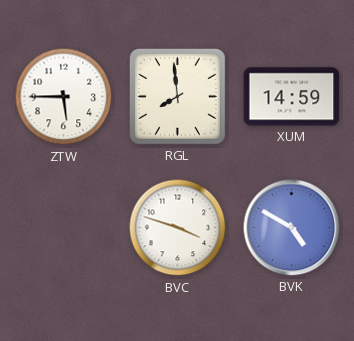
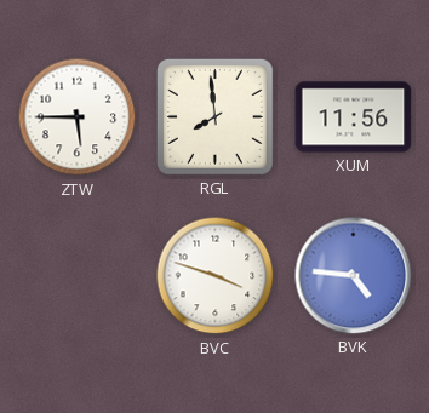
XUM: 14:59 -> 11:56
BVK: 4:50 -> 4:46
